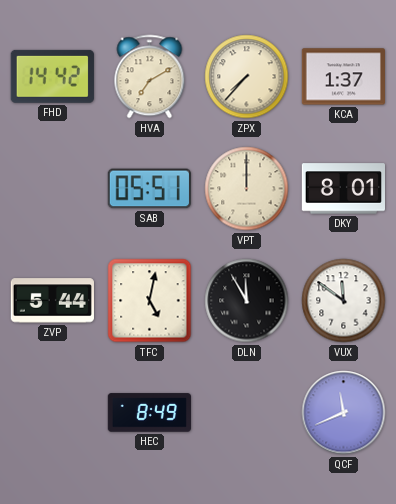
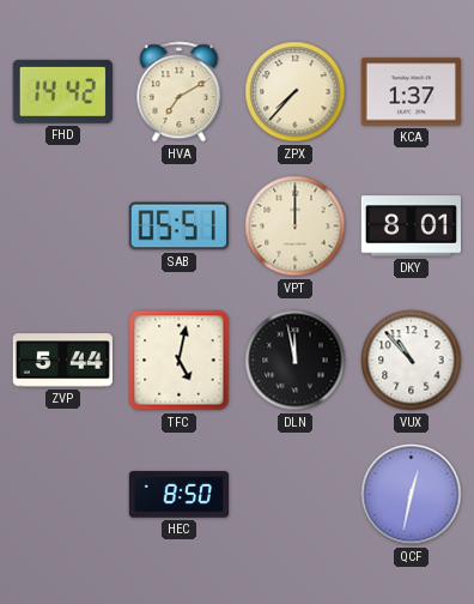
DLN: 11:55 -> 11:58
VUX: 11:51 -> 10:53
HEC: 8:49 -> 8:50
QCF: 11:41 -> 12:32
